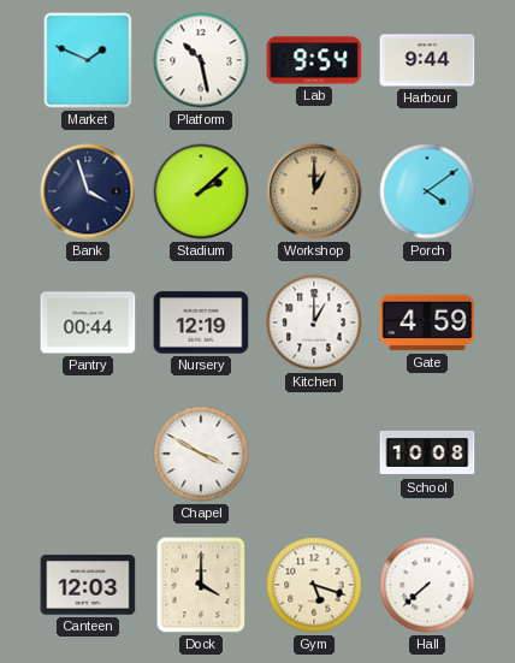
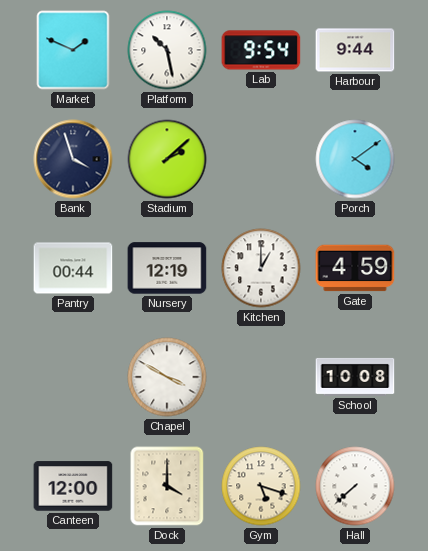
Workshop: 1:00 -> none
Canteen: 12:03 -> 12:00
